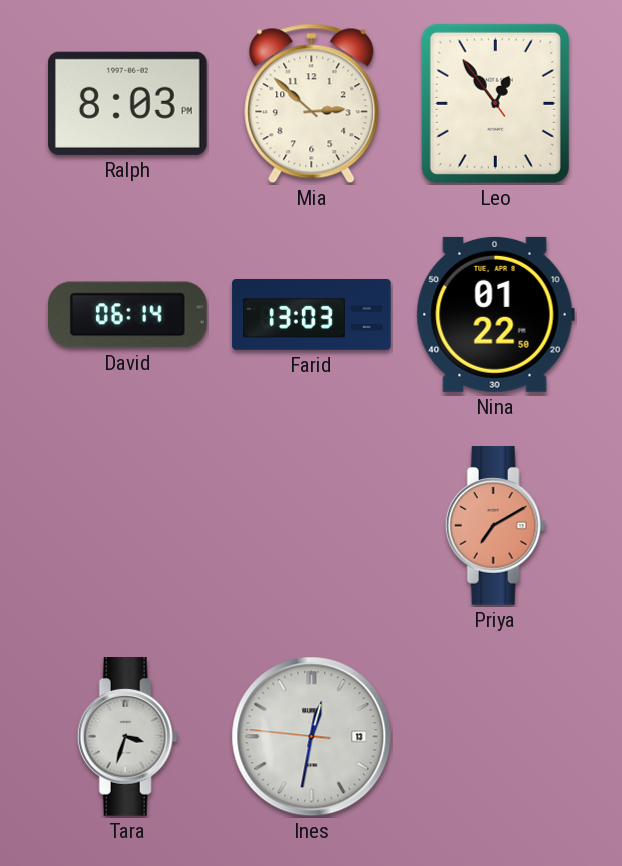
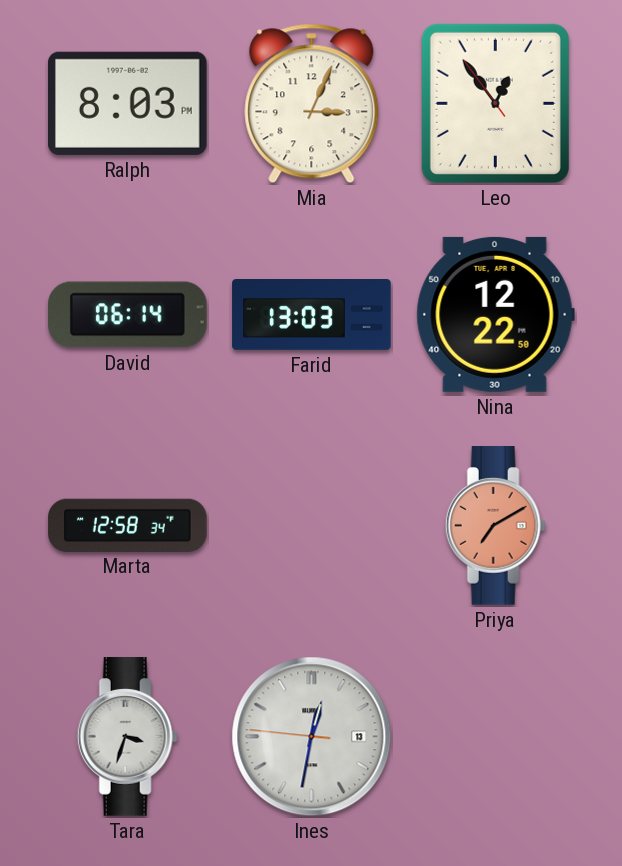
Mia: 2:52 -> 3:04
Nina: 01:22 -> 12:22
Marta: none -> 12:58
